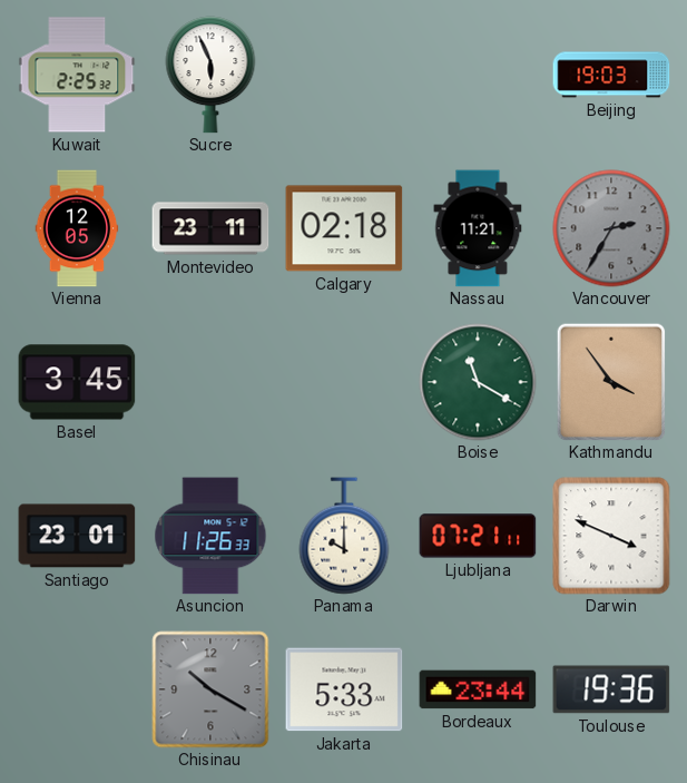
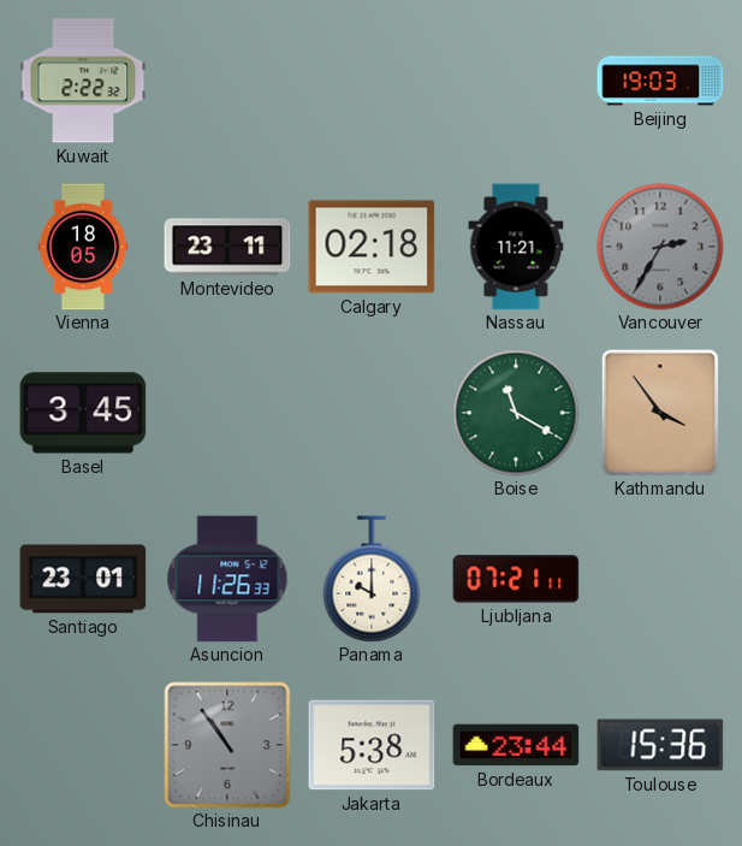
Kuwait: 2:25 -> 2:22
Sucre: 5:56 -> none
Vienna: 12:05 -> 18:05
Darwin: 3:49 -> none
Chisinau: 10:20 -> 10:54
Jakarta: 5:33 -> 5:38
Toulouse: 19:36 -> 15:36
